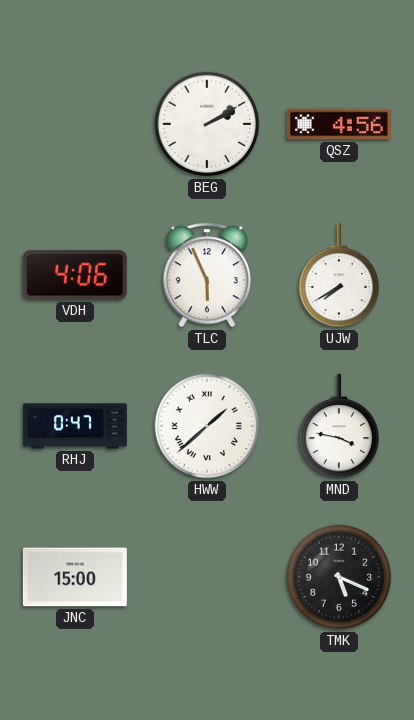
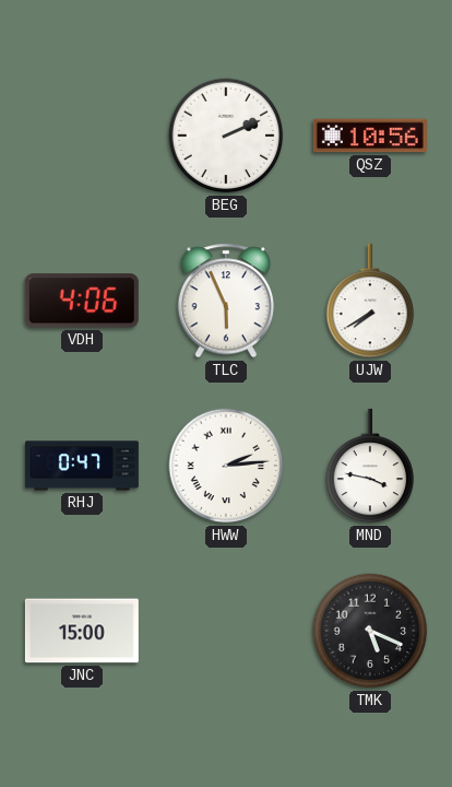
BEG: 2:10 -> 2:11
QSZ: 4:56 -> 10:56
HWW: 1:38 -> 2:14
